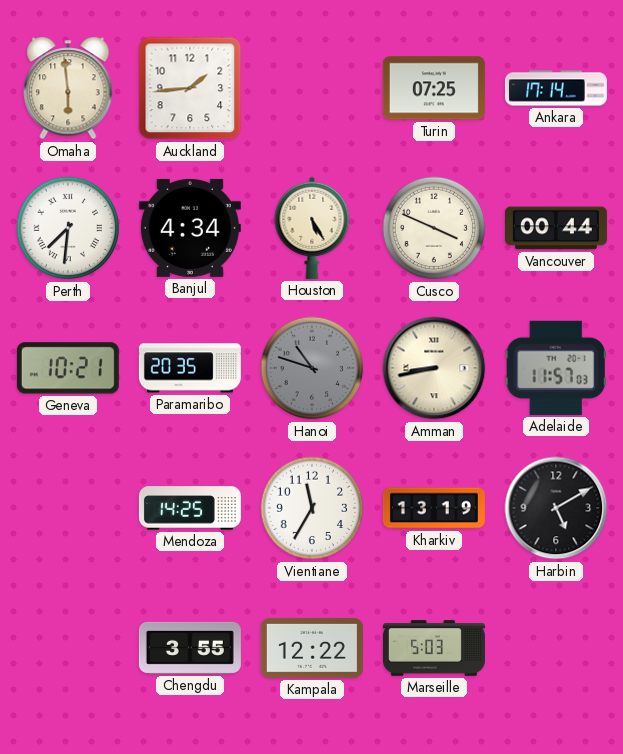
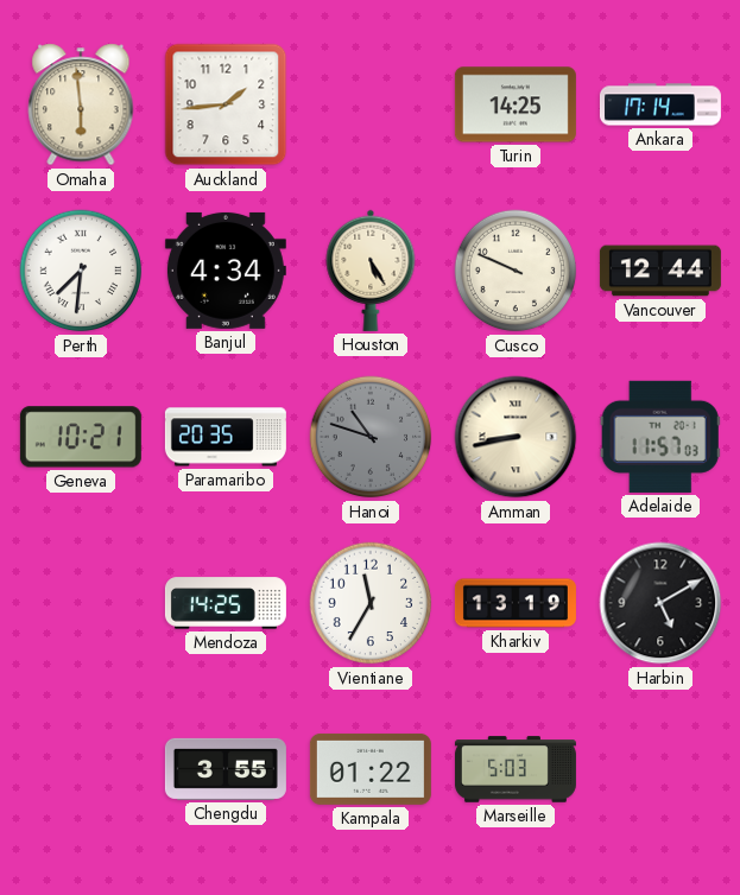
Turin: 07:25 -> 14:25
Cusco: 3:49 -> 9:49
Vancouver: 00:44 -> 12:44
Kampala: 12:22 -> 01:22
